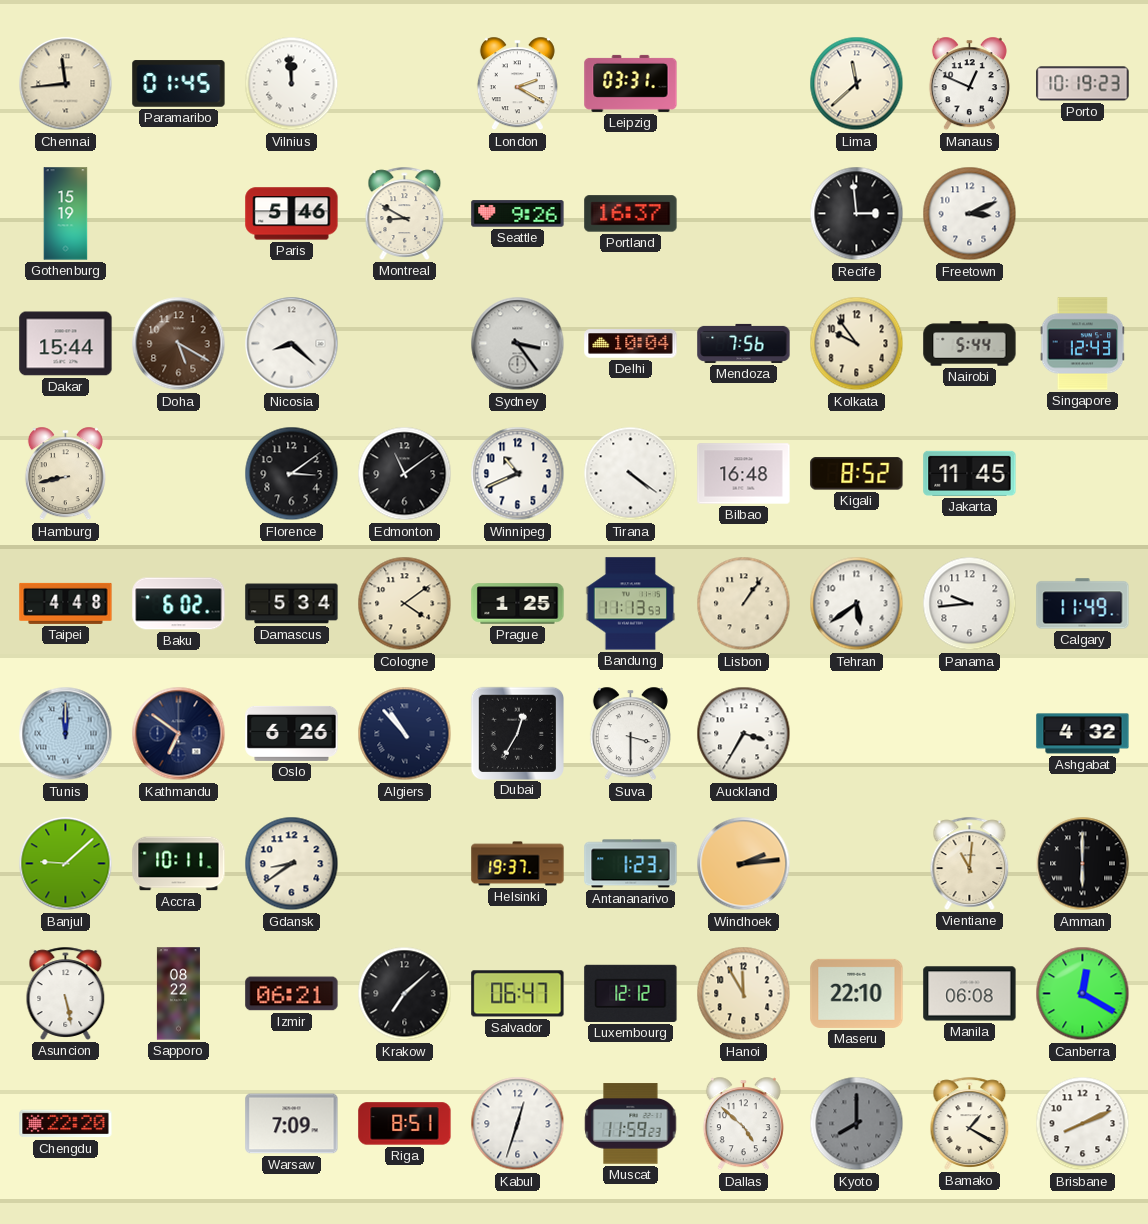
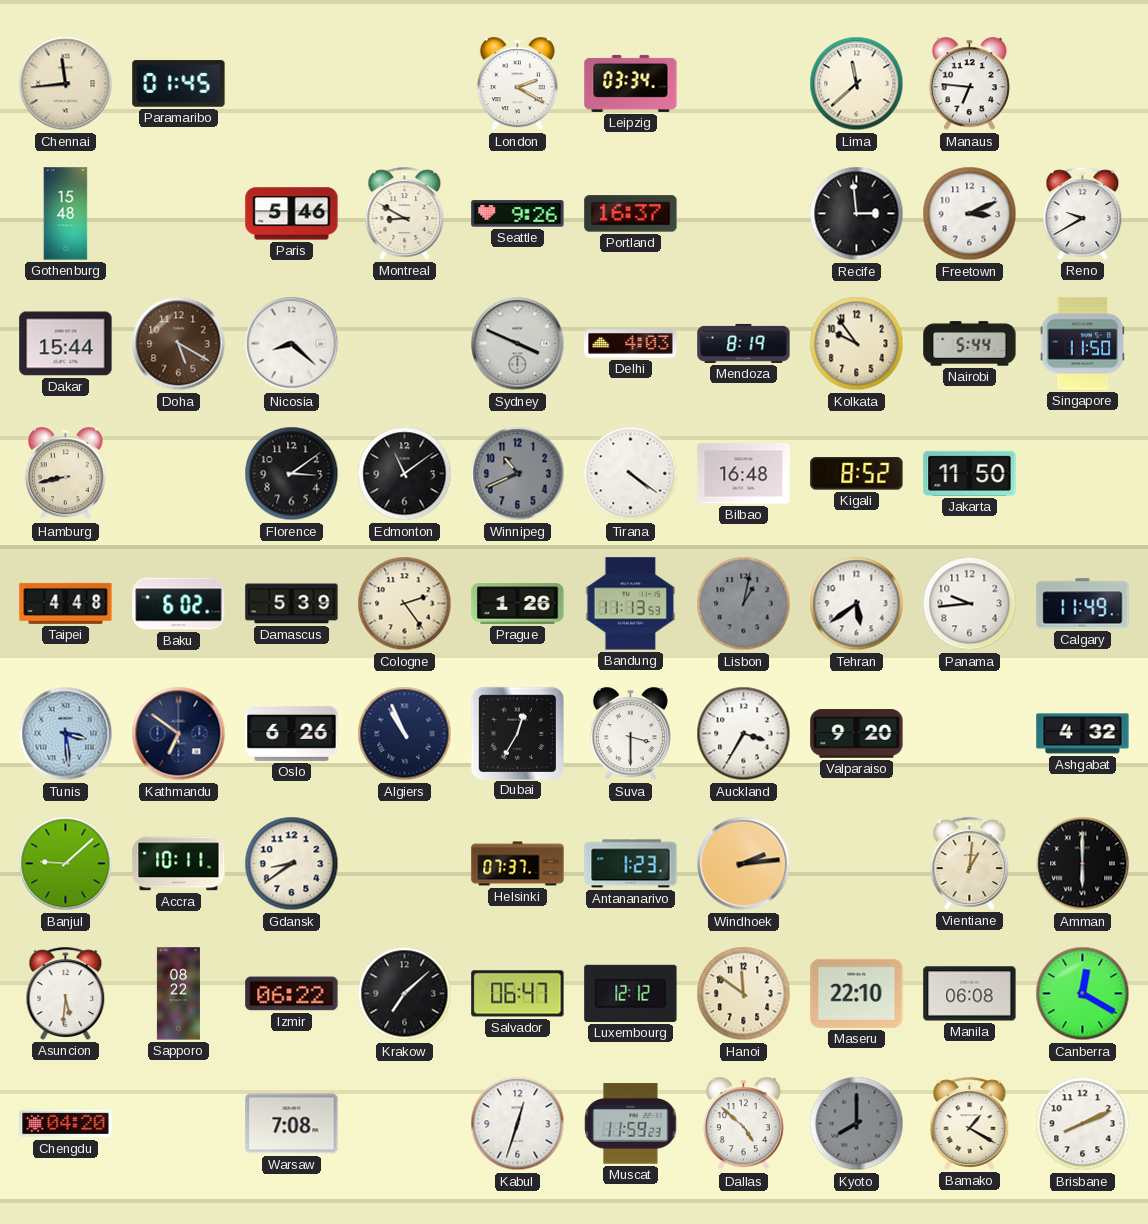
Vilnius: 11:59 -> none
Leipzig: 03:31 -> 03:34
Manaus: 12:49 -> 6:46
Porto: 10:19 -> none
Gothenburg: 15:19 -> 15:48
Reno: none -> 9:40
Sydney: 3:24 -> 3:49
Delhi: 10:04 -> 4:03
Mendoza: 7:56 -> 8:19
Singapore: 12:43 -> 11:50
Winnipeg dial: white -> grey
Jakarta: 11:45 -> 11:50
Damascus: 5:34 -> 5:39
Cologne: 4:09 -> 2:24
Prague: 1:25 -> 1:26
Lisbon: 1:06 -> 1:02
Lisbon dial: cream -> grey
Tunis: 12:00 -> 3:29
Algiers: 10:53 -> 10:56
Valparaiso: none -> 9:20
Helsinki: 19:37 -> 07:37
Vientiane: 11:01 -> 1:01
Asuncion: 5:28 -> 5:31
Izmir: 06:21 -> 06:22
Hanoi: 11:55 -> 11:51
Chengdu: 22:20 -> 04:20
Warsaw: 7:09 -> 7:08
Riga: 8:51 -> none
